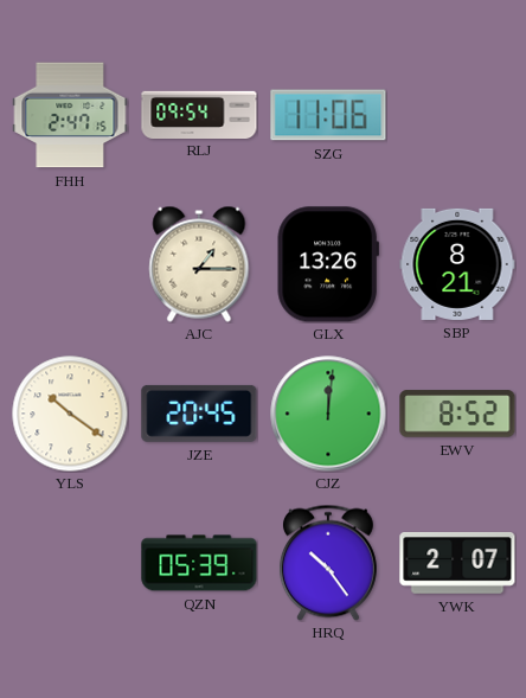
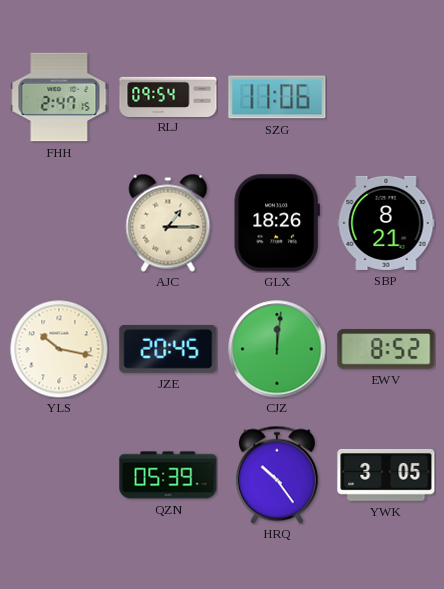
GLX: 13:26 -> 18:26
YLS: 10:21 -> 10:17
YWK: 2:07 -> 3:05
